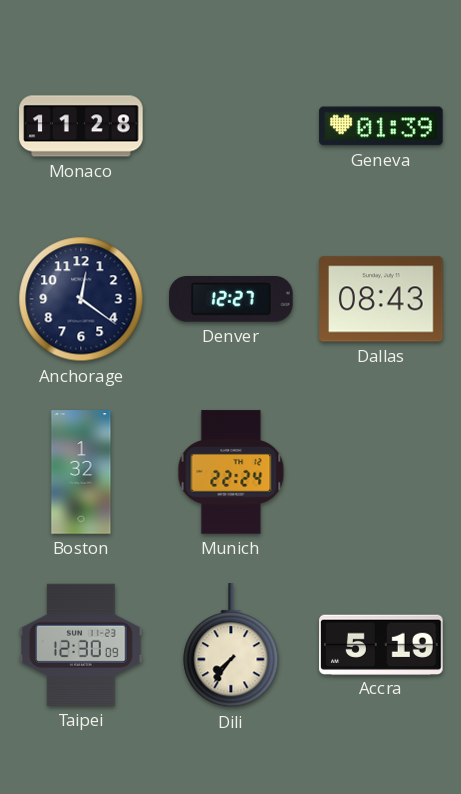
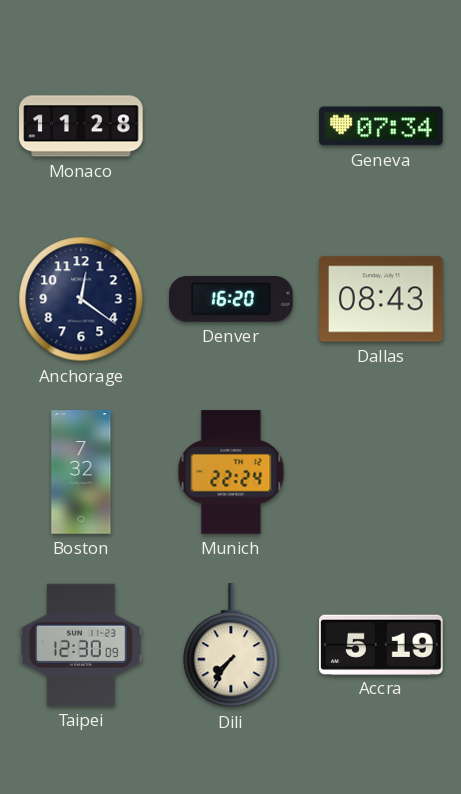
Geneva: 01:39 -> 07:34
Denver: 12:27 -> 16:20
Boston: 1:32 -> 7:32
